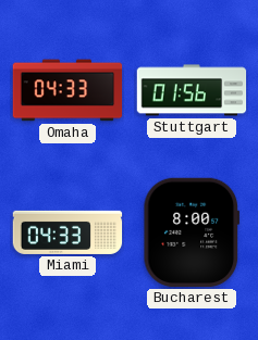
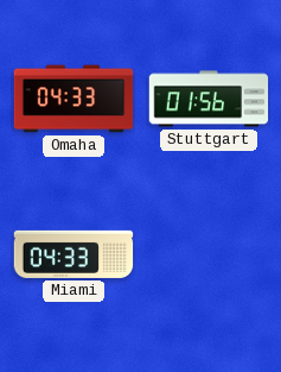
Bucharest: 8:00 -> none
